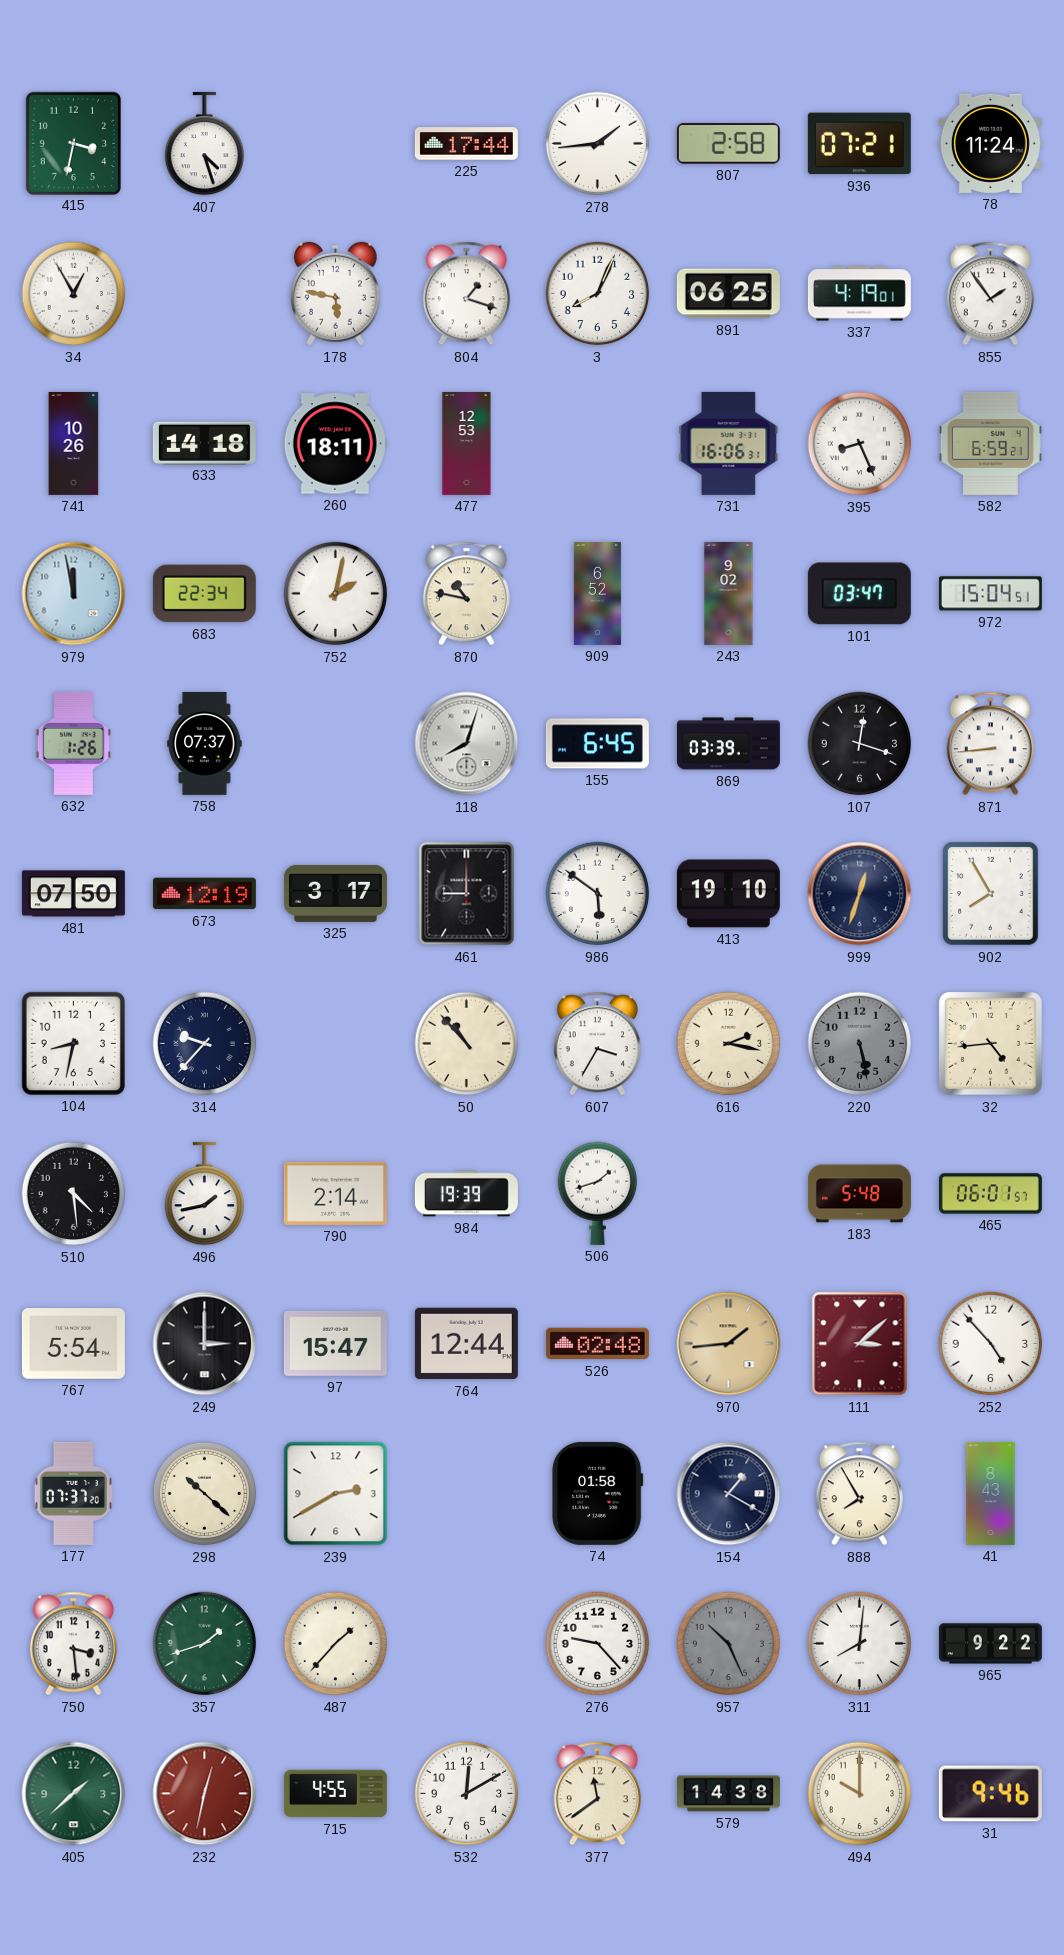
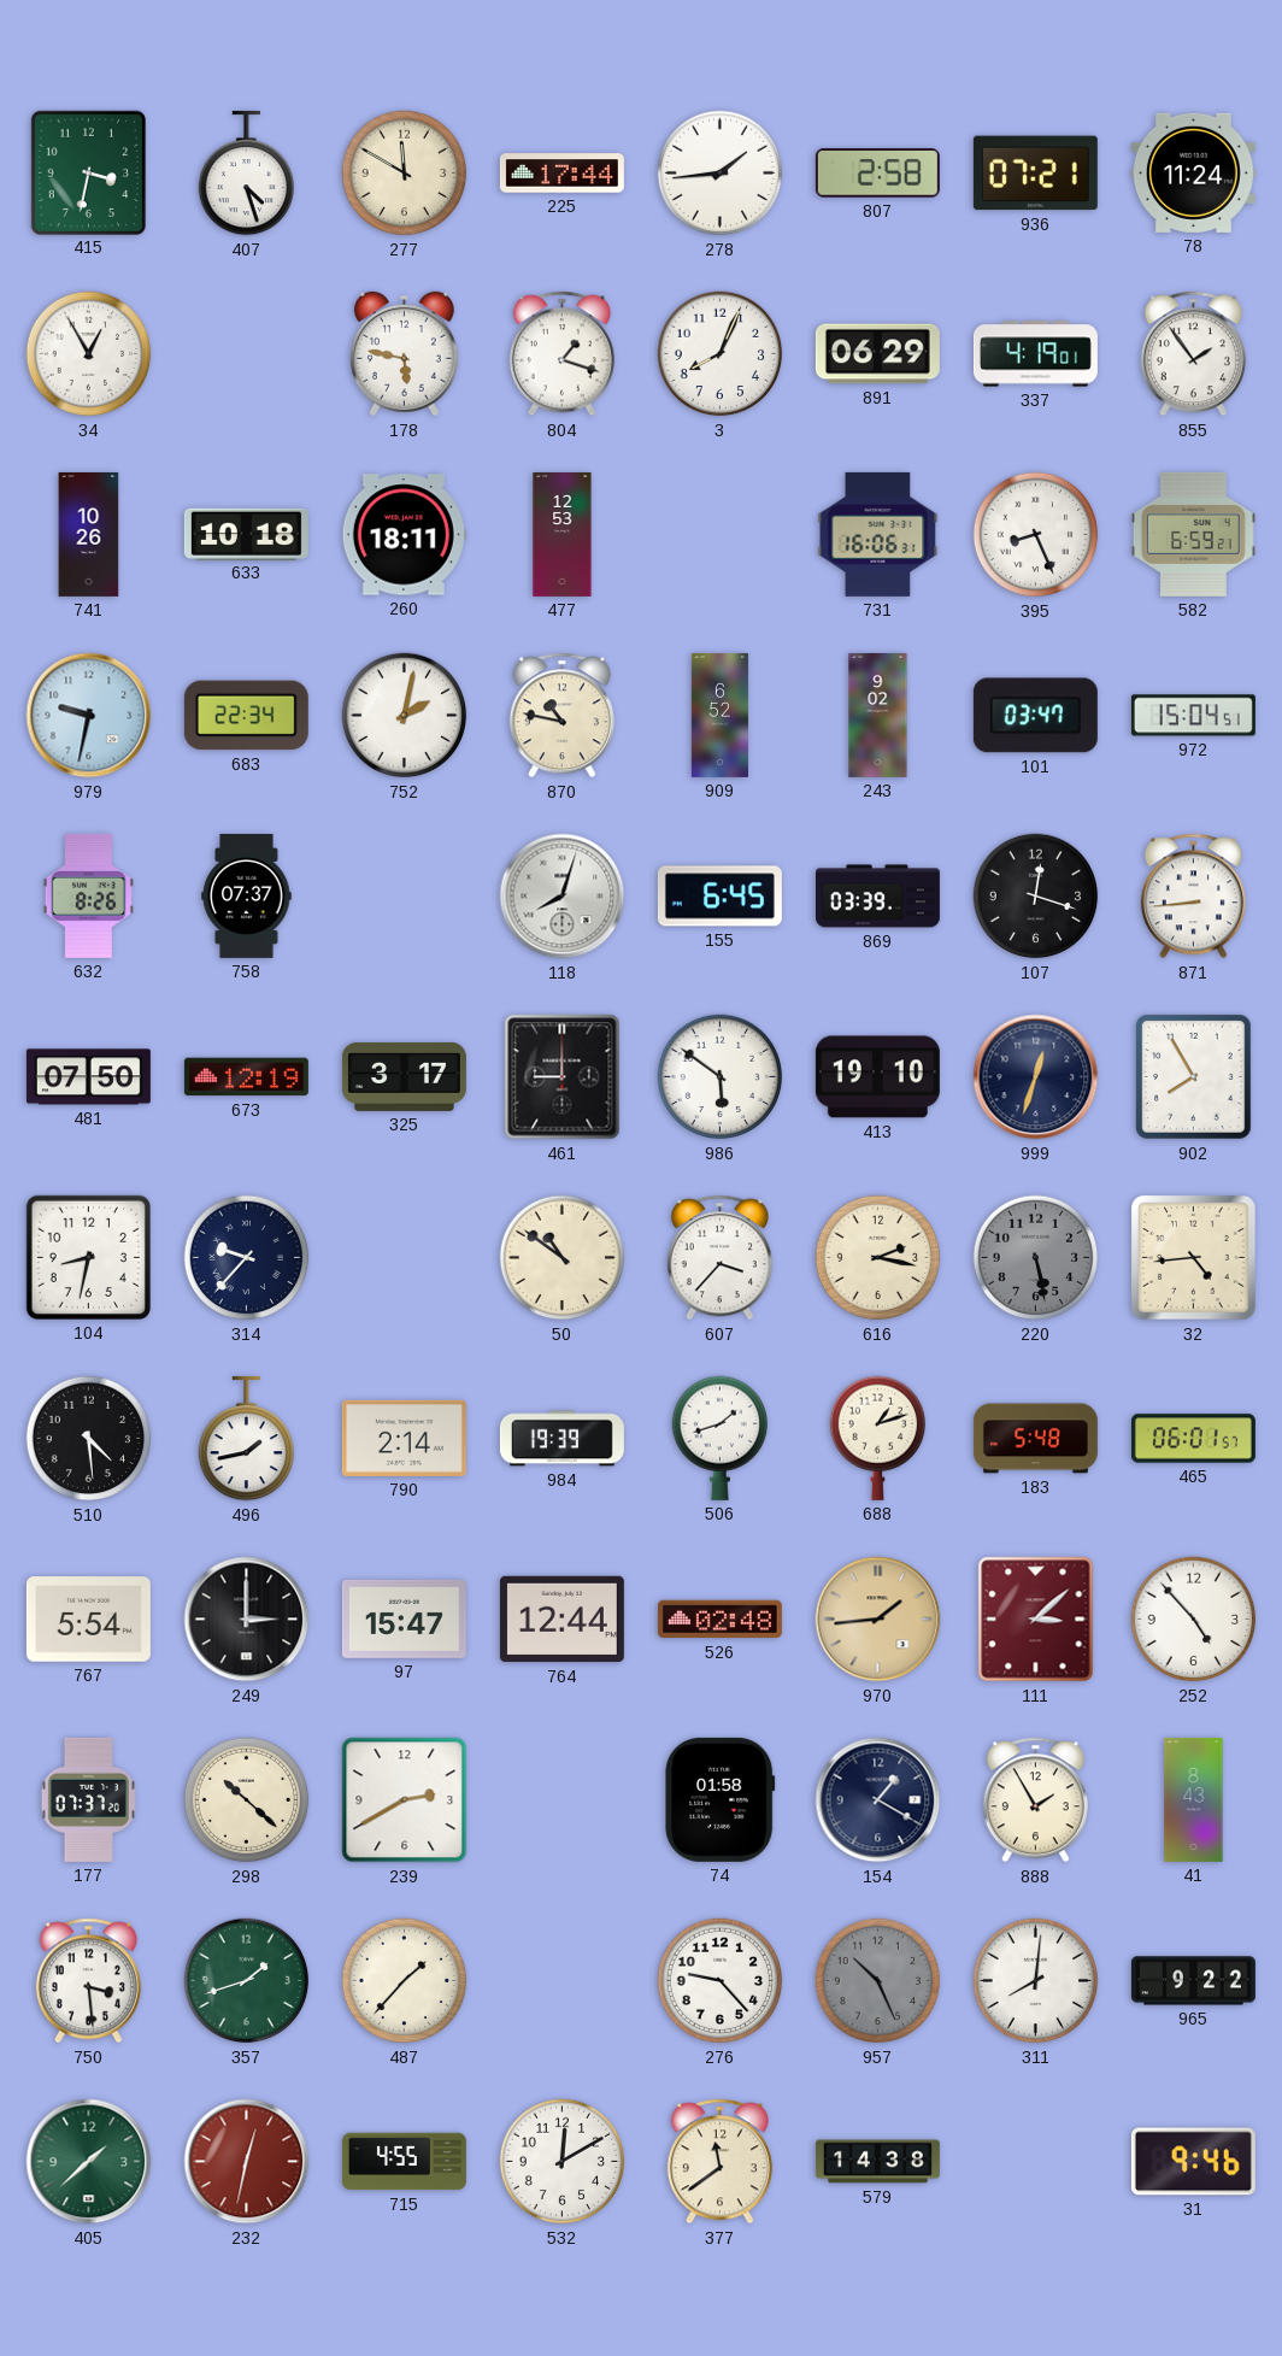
277: none -> 11:50
891: 06:25 -> 06:29
633: 14:18 -> 10:18
979: 11:58 -> 9:32
632: 1:26 -> 8:26
50: 10:53 -> 10:51
607: 3:35 -> 3:37
688: none -> 1:12
888: 7:55 -> 1:55
494: 10:00 -> none
